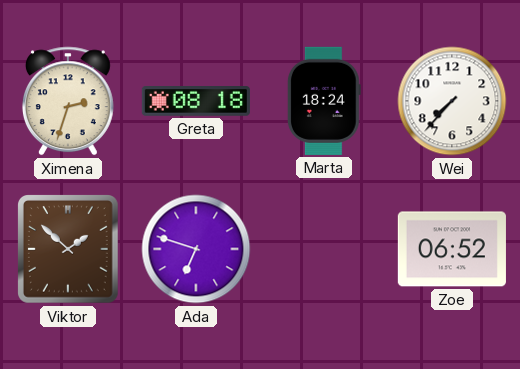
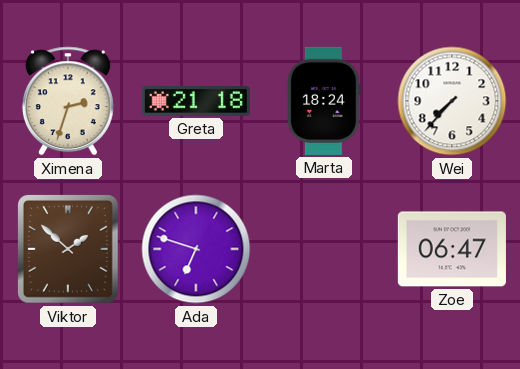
Greta: 08:18 -> 21:18
Zoe: 06:52 -> 06:47
